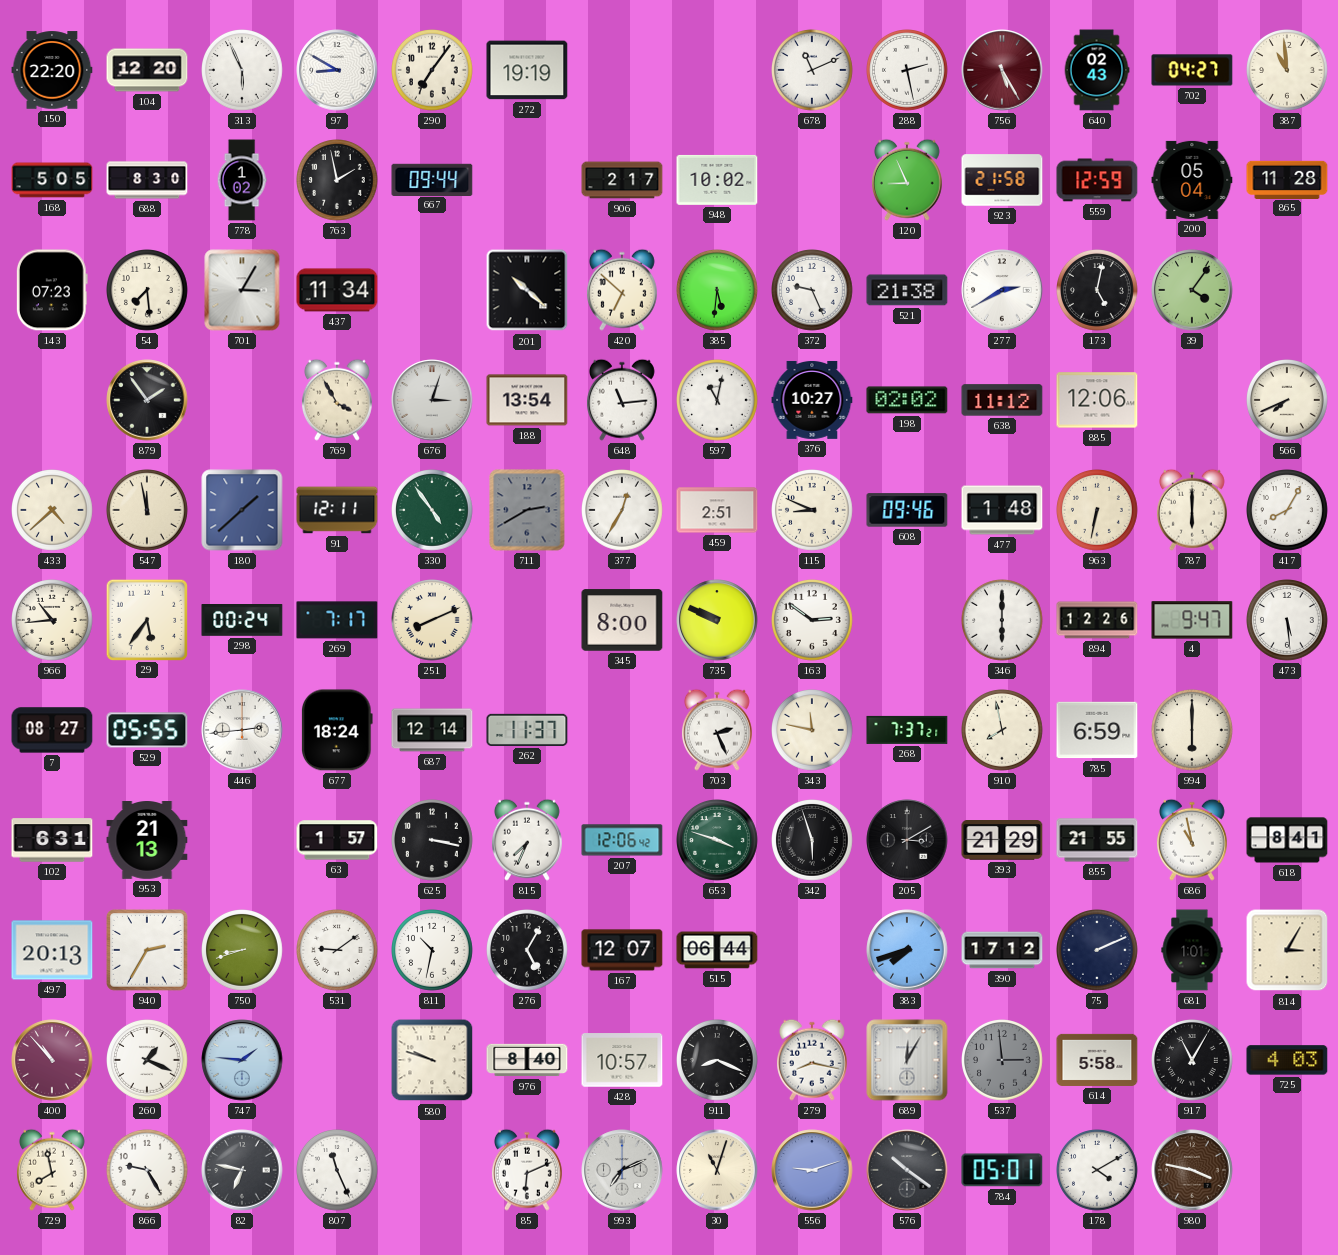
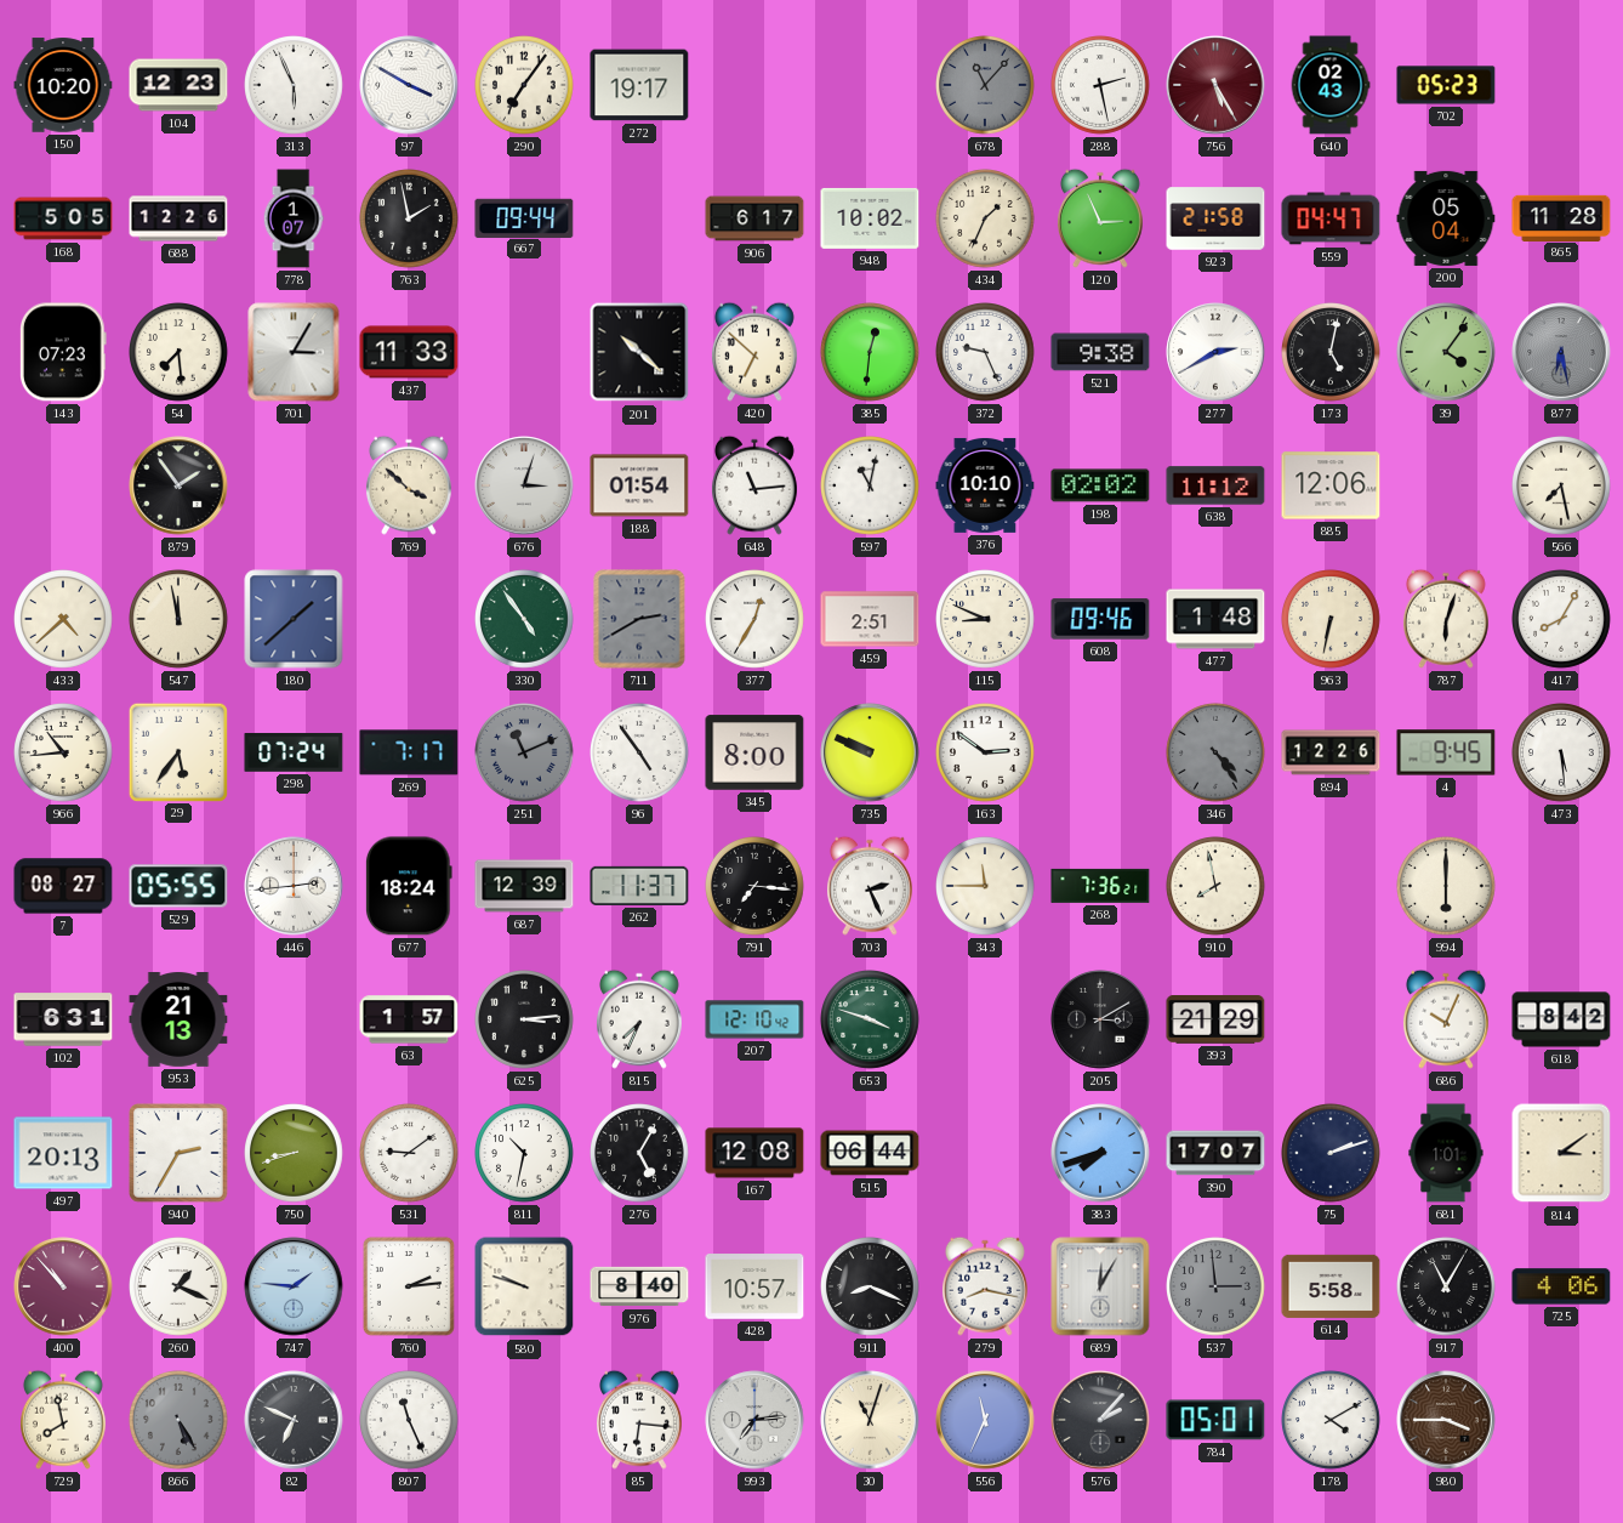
150: 22:20 -> 10:20
104: 12:20 -> 12:23
97: 8:50 -> 3:50
272: 19:19 -> 19:17
678: 11:11 -> 11:07
678 dial: white -> grey
702: 04:27 -> 05:23
387: 10:59 -> none
688: 8:30 -> 12:26
778: 1:02 -> 1:07
906: 2:17 -> 6:17
434: none -> 1:34
120: 8:56 -> 2:56
559: 12:59 -> 04:47
437: 11:34 -> 11:33
385: 5:31 -> 12:31
521: 21:38 -> 9:38
877: none -> 6:28
769: 3:55 -> 3:52
188: 13:54 -> 01:54
376: 10:27 -> 10:10
566: 7:41 -> 7:28
91: 12:11 -> none
787: 6:00 -> 6:03
298: 00:24 -> 07:24
251: 8:11 -> 11:11
251 dial: cream -> grey
96: none -> 4:54
346: 6:00 -> 4:24
346 dial: white -> grey
4: 9:47 -> 9:45
687: 12:14 -> 12:39
791: none -> 7:16
343: 11:47 -> 11:45
268: 7:37 -> 7:36
785: 6:59 -> none
625: 3:17 -> 3:14
207: 12:06 -> 12:10
342: 5:57 -> none
855: 21:55 -> none
686: 10:58 -> 10:04
618: 8:41 -> 8:42
167: 12:07 -> 12:08
390: 17:12 -> 17:07
75: 2:11 -> 2:12
814: 3:05 -> 3:09
760: none -> 2:14
725: 4:03 -> 4:06
866: 9:25 -> 5:25
866 dial: white -> grey
82: 6:47 -> 6:49
85: 6:11 -> 6:16
993: 7:11 -> 7:14
556: 9:12 -> 11:34
576: 10:21 -> 2:07
980: 3:47 -> 3:45
